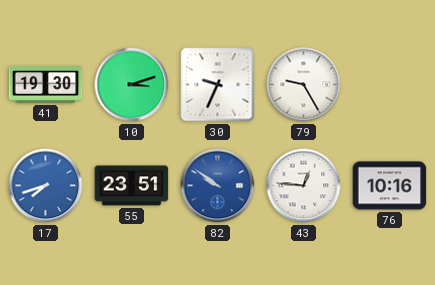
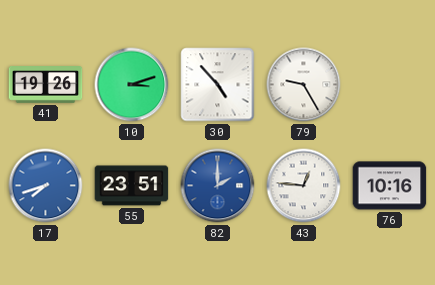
41: 19:30 -> 19:26
30: 9:34 -> 4:53
82: 9:51 -> 2:00
